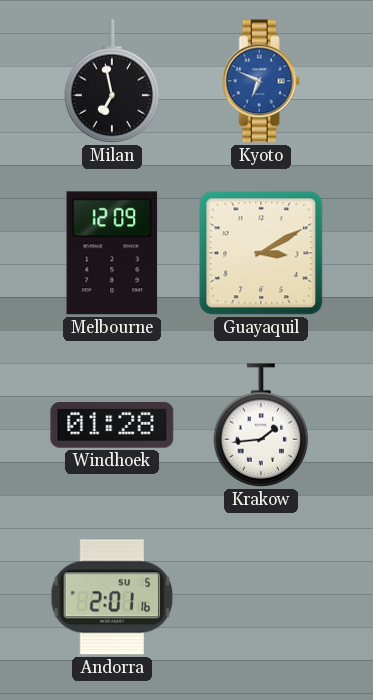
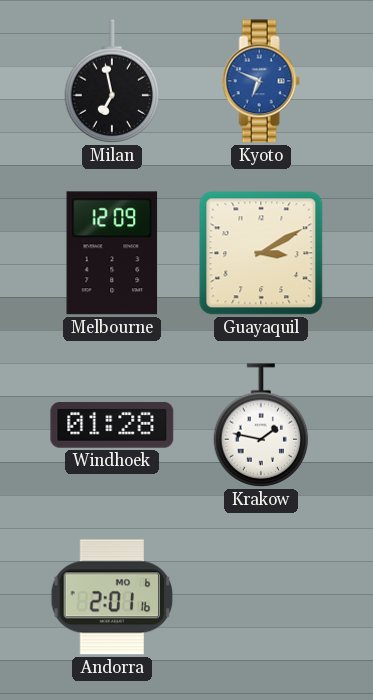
Krakow: 1:44 -> 1:47
Andorra date: SU 5 -> MO 6
